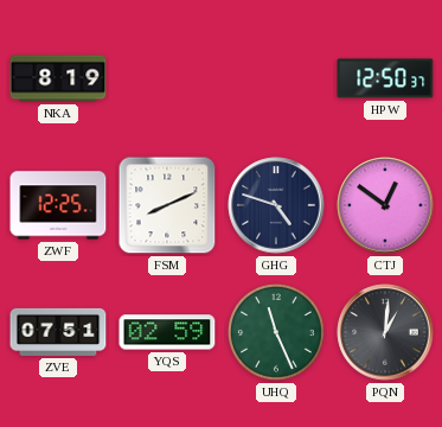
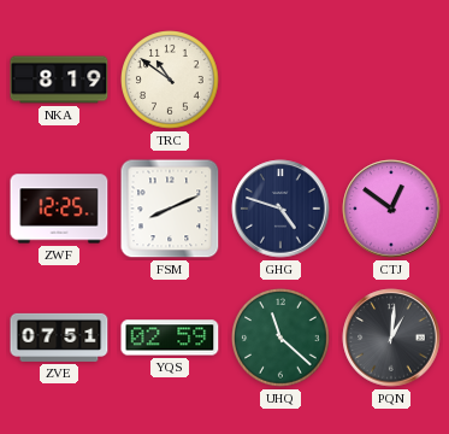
TRC: none -> 10:51
HPW: 12:50 -> none
UHQ: 11:26 -> 11:22
